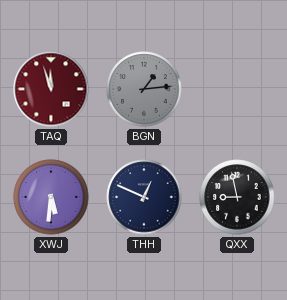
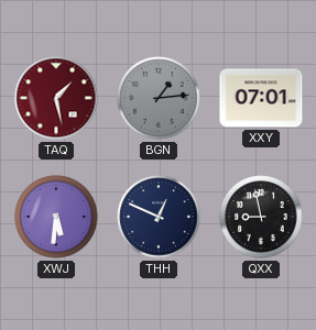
TAQ: 11:57 -> 1:28
XXY: none -> 07:01
